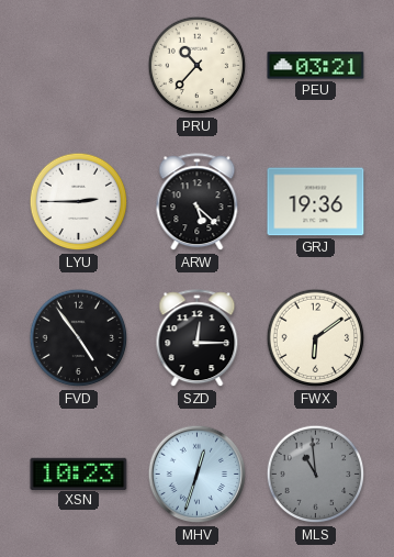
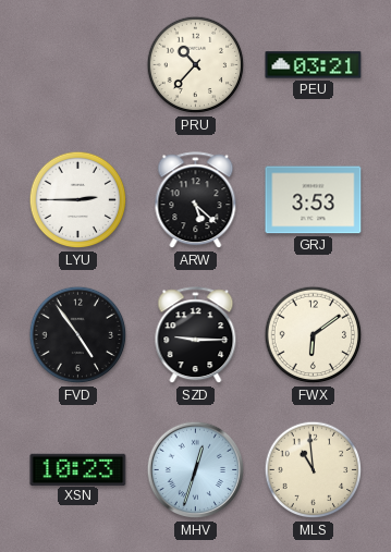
GRJ: 19:36 -> 3:53
SZD: 12:15 -> 9:15
MLS dial: grey -> cream
